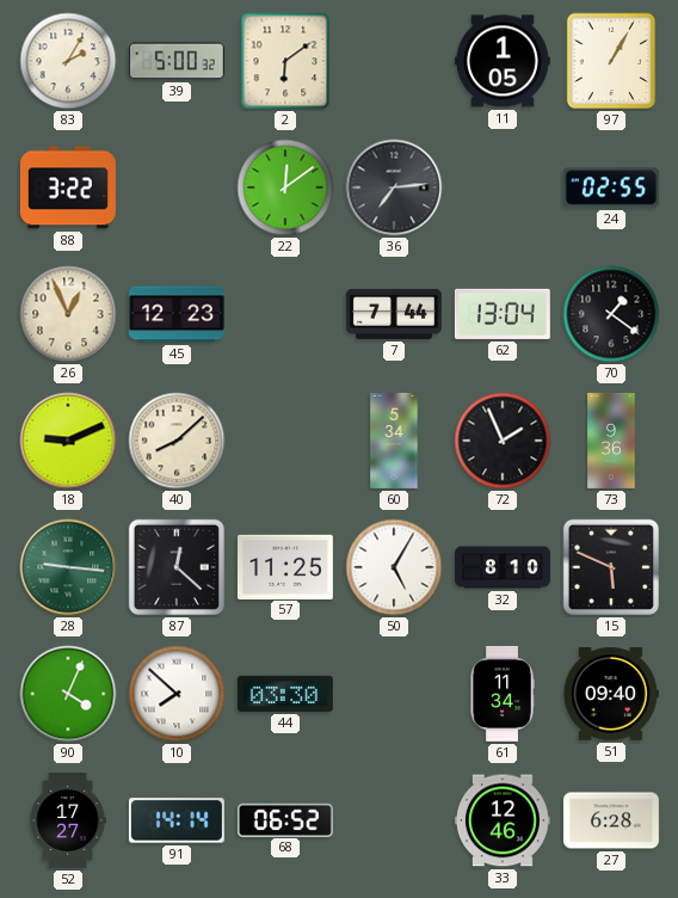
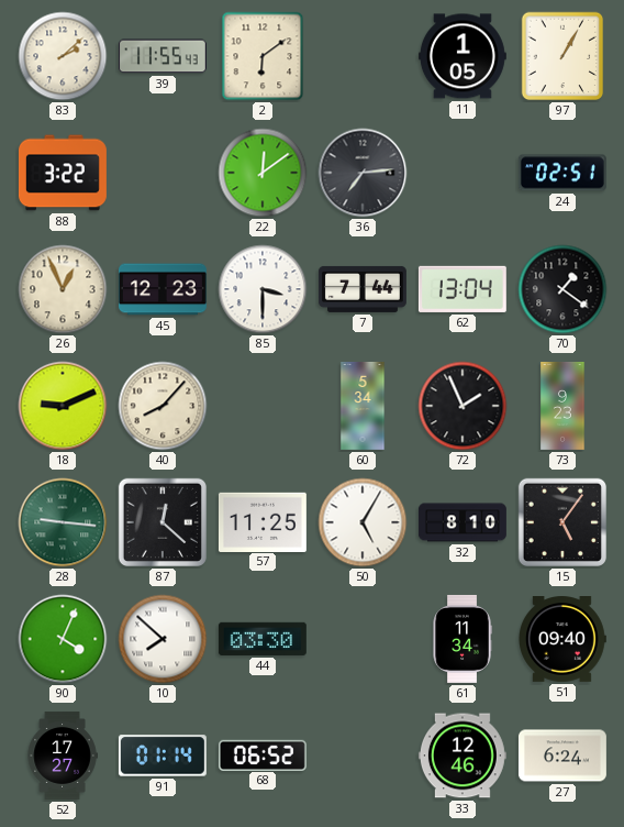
83: 2:05 -> 2:08
39: 5:00 -> 11:55
24: 02:55 -> 02:51
85: none -> 3:30
40: 8:08 -> 8:07
73: 9:36 -> 9:23
15: 5:49 -> 5:06
91: 14:14 -> 01:14
27: 6:28 -> 6:24
